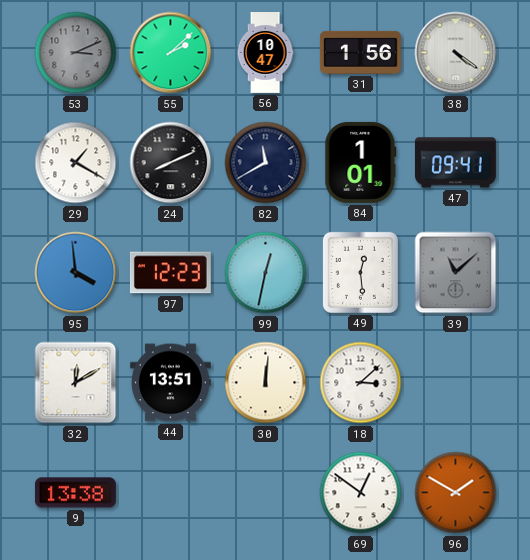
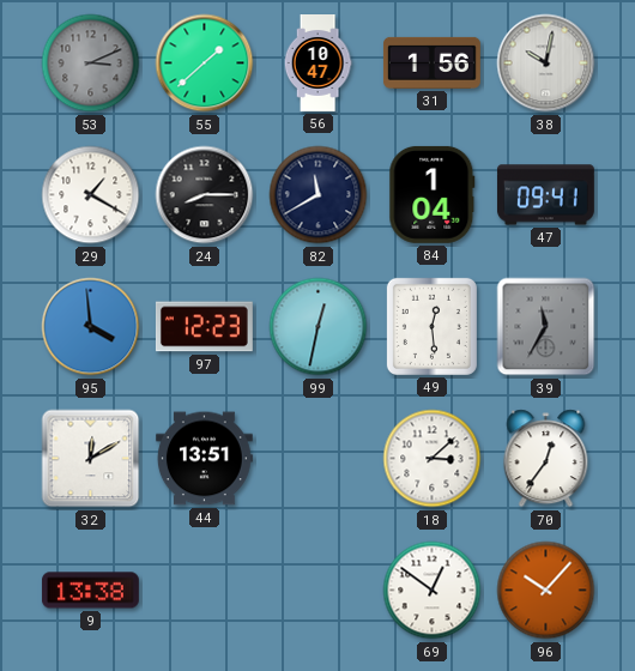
55: 2:08 -> 1:38
38: 4:21 -> 10:02
24: 8:11 -> 8:15
84: 1:01 -> 1:04
39: 11:08 -> 11:35
30: 12:01 -> none
70: none -> 12:36
96: 1:50 -> 10:07
